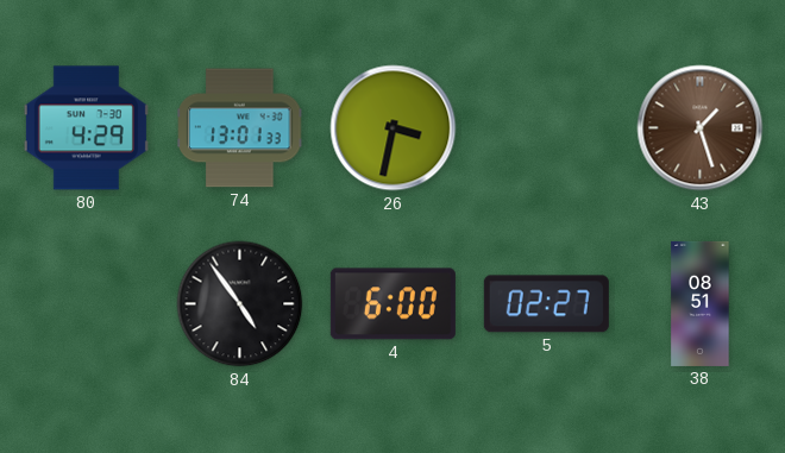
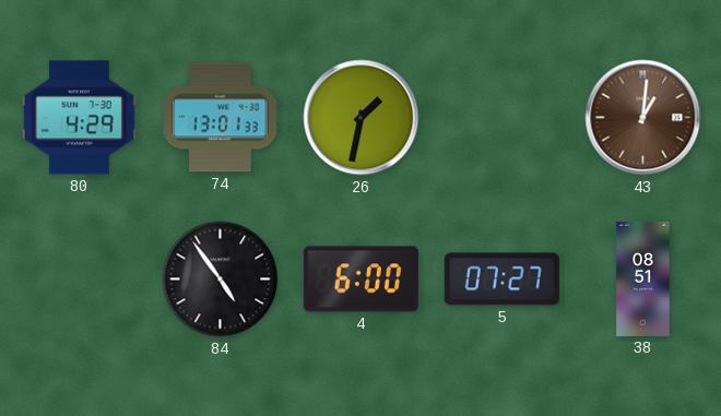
26: 3:32 -> 1:32
43: 1:27 -> 1:01
5: 02:27 -> 07:27
